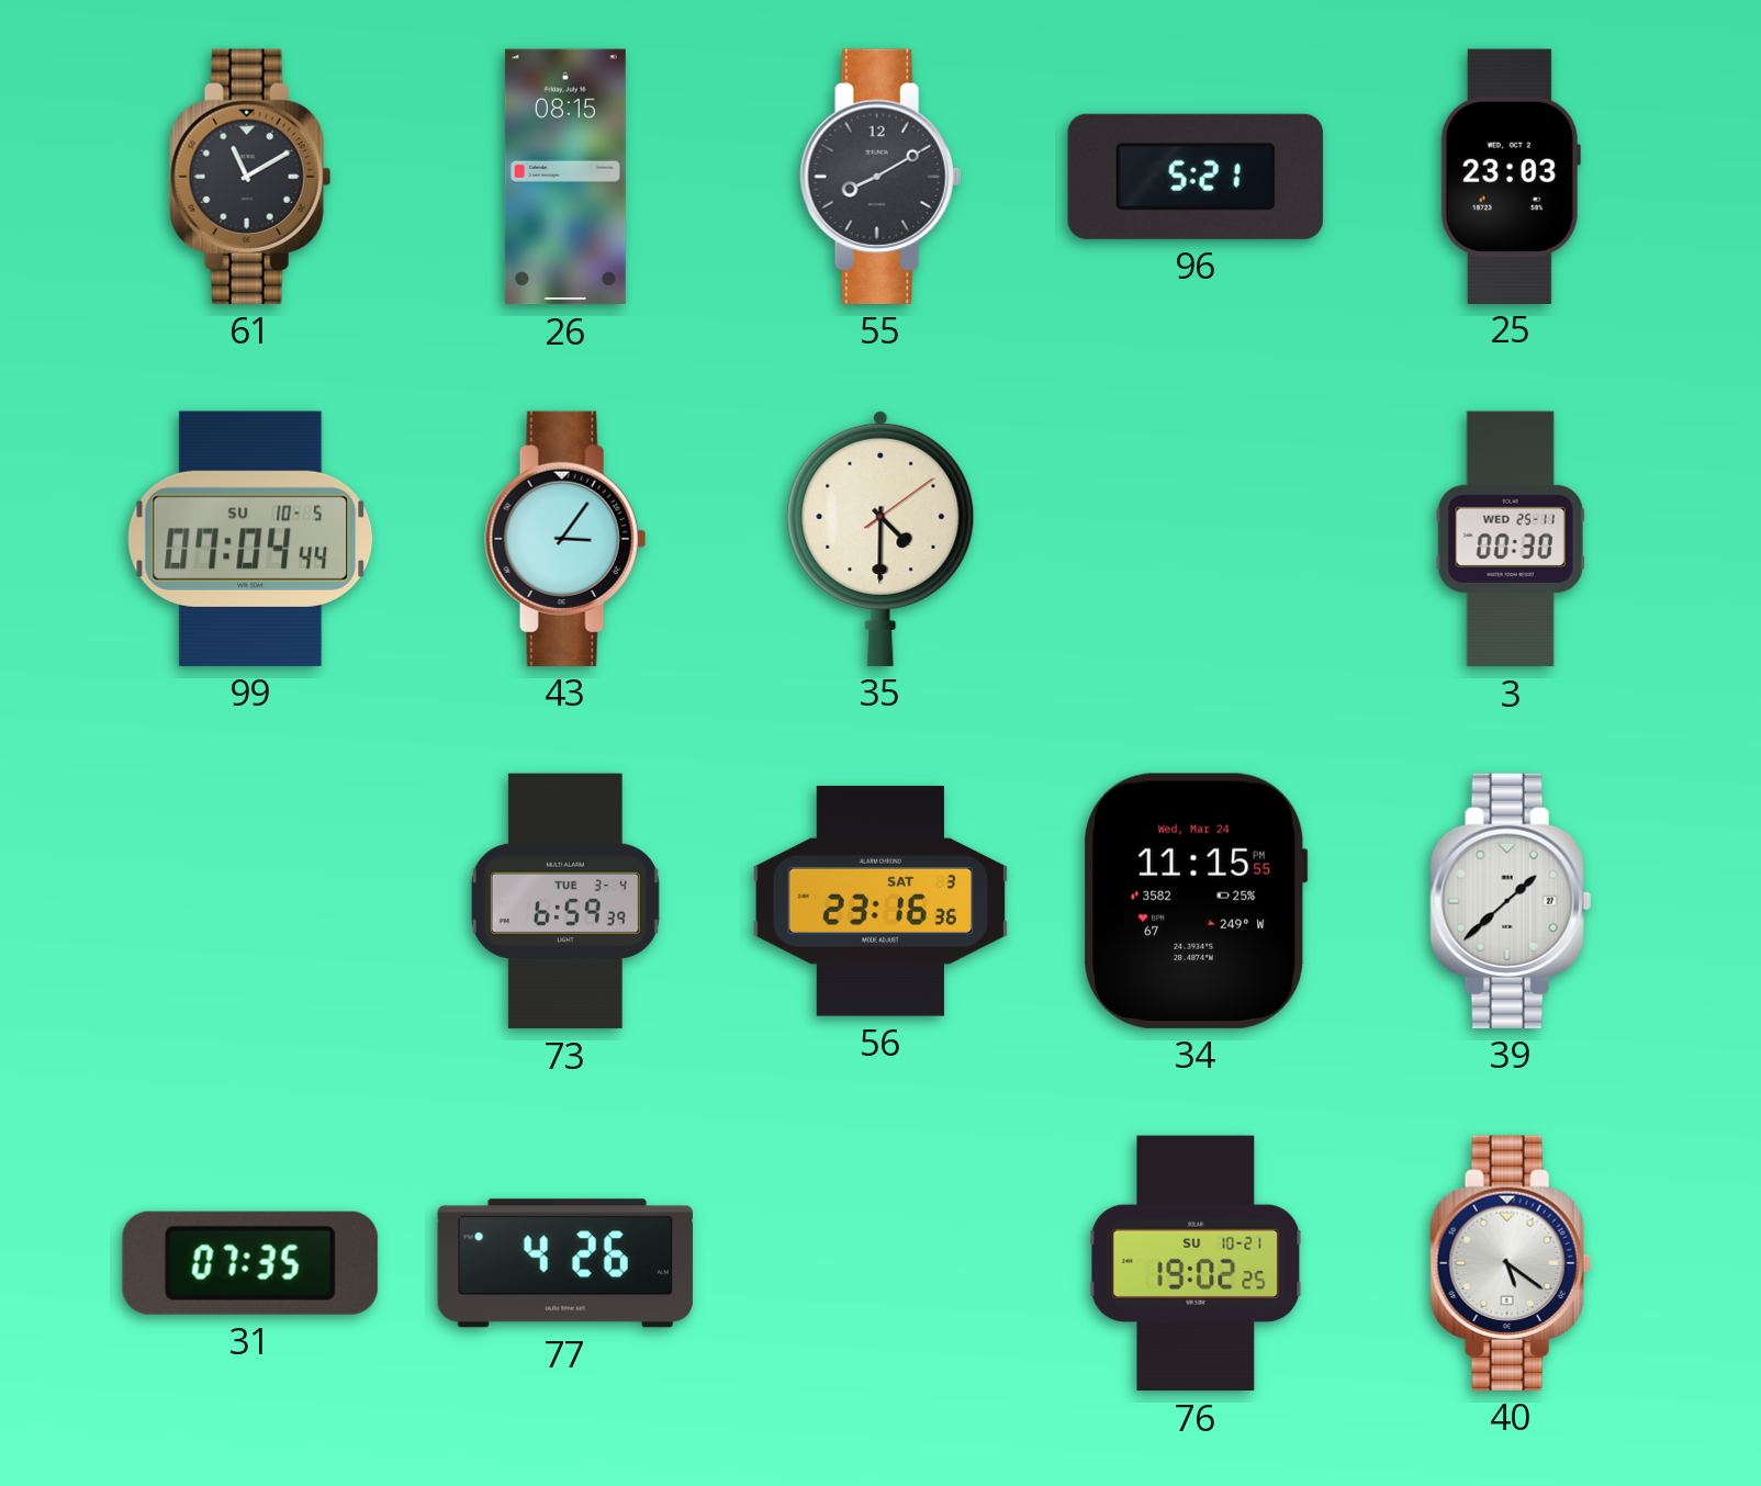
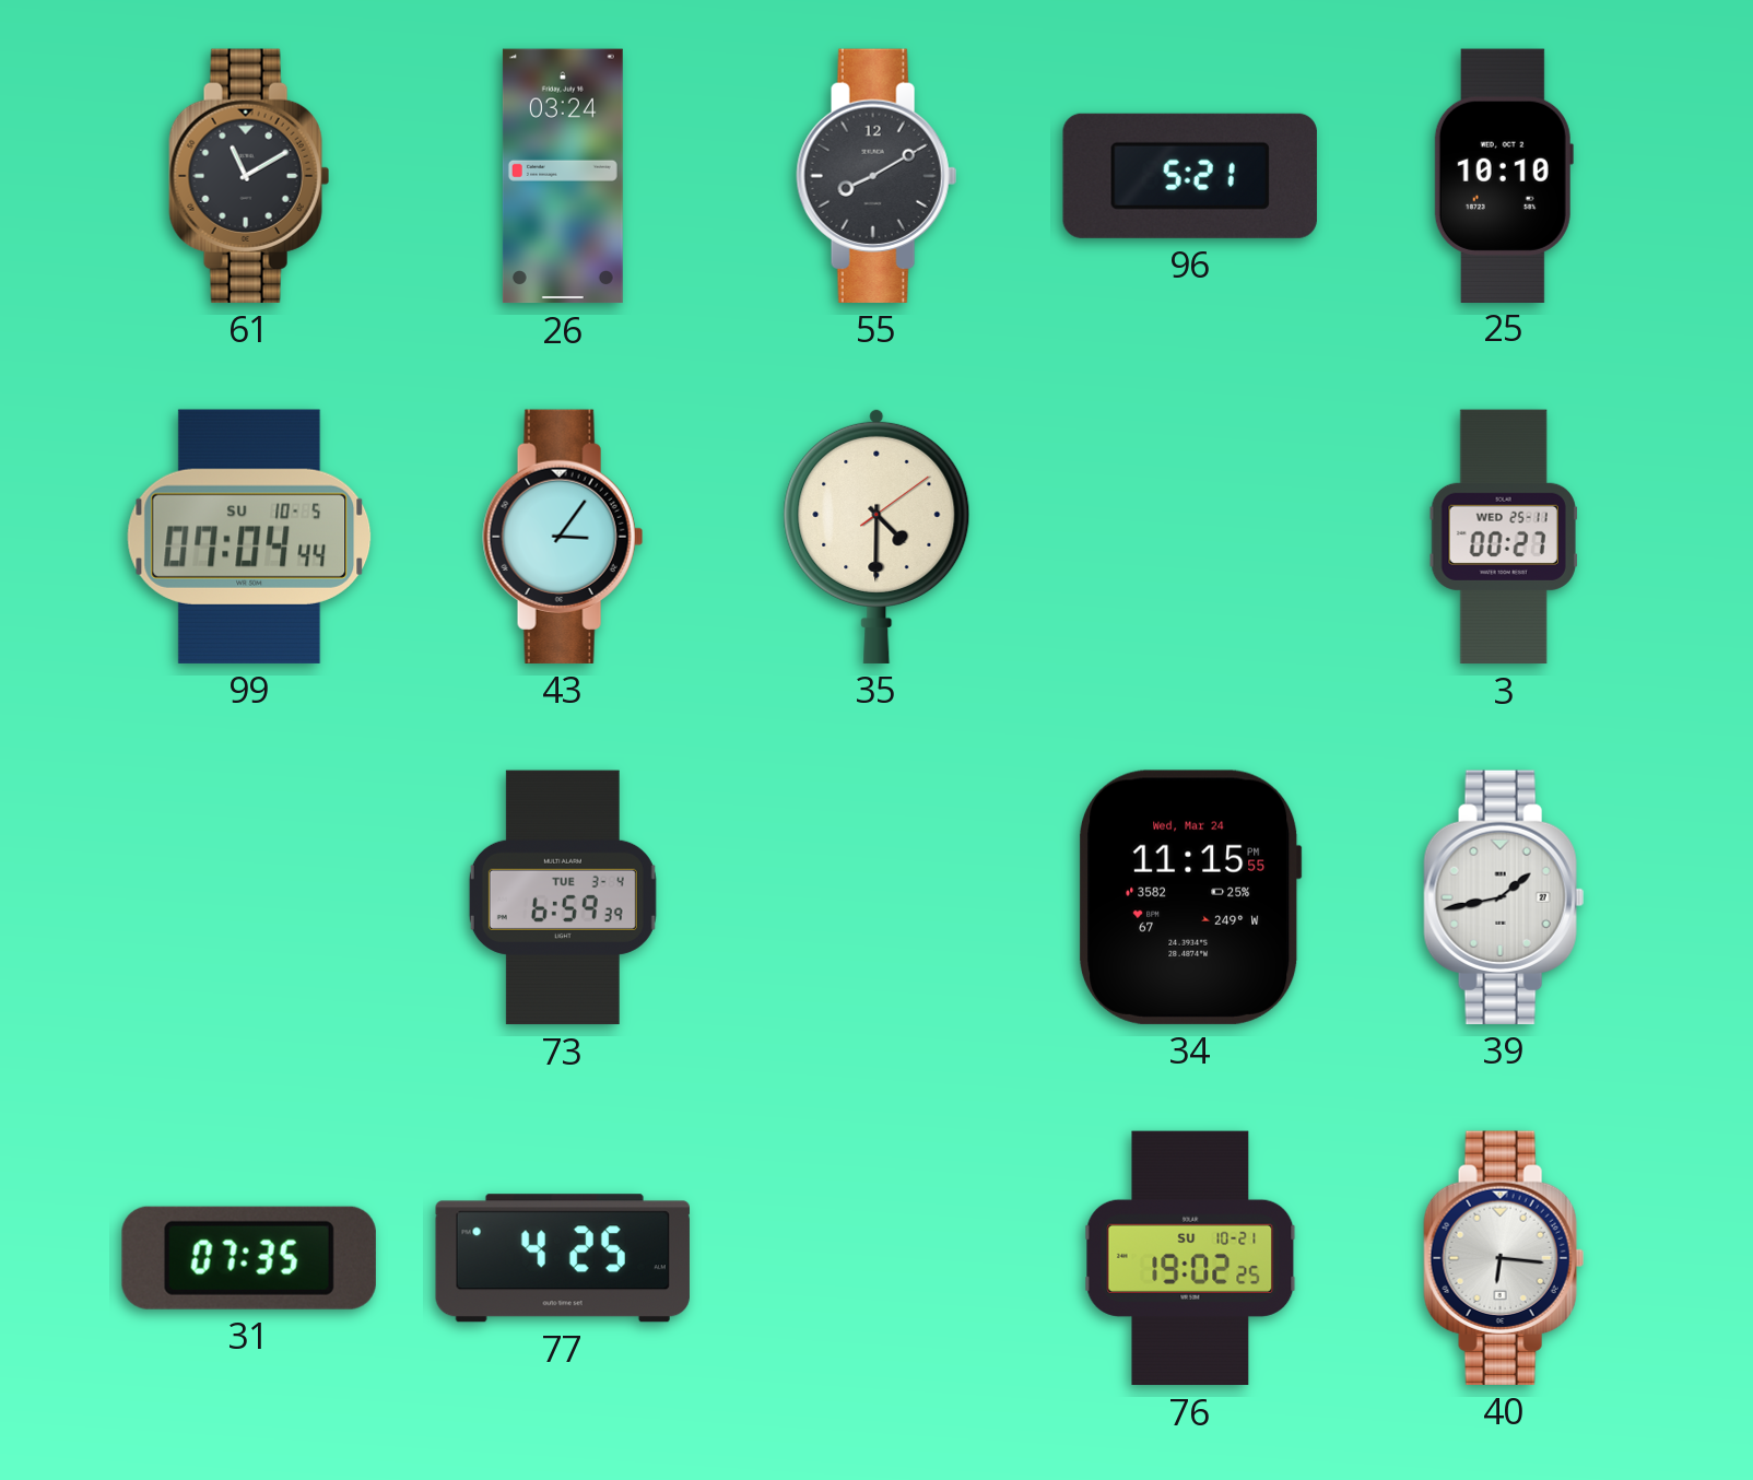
26: 08:15 -> 03:24
25: 23:03 -> 10:10
3: 00:30 -> 00:27
56: 23:16 -> none
39: 1:38 -> 1:43
77: 4:26 -> 4:25
40: 5:21 -> 6:16
